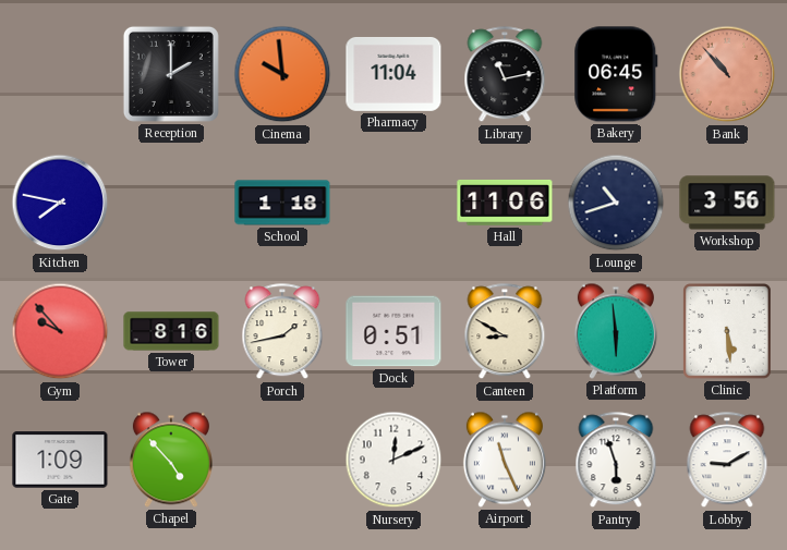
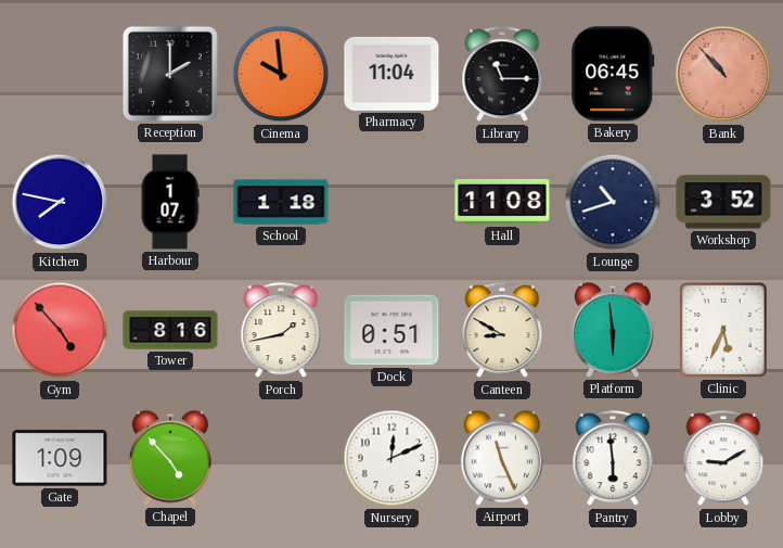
Library: 11:13 -> 11:15
Harbour: none -> 1:07
Hall: 11:06 -> 11:08
Workshop: 3:56 -> 3:52
Gym: 9:53 -> 4:53
Clinic: 5:29 -> 5:34
Pantry: 5:57 -> 5:59
